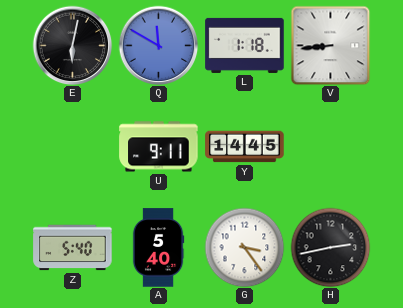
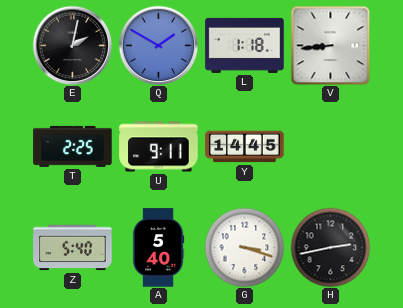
E: 6:02 -> 2:02
Q: 11:50 -> 1:50
T: none -> 2:25
G: 3:24 -> 3:18
